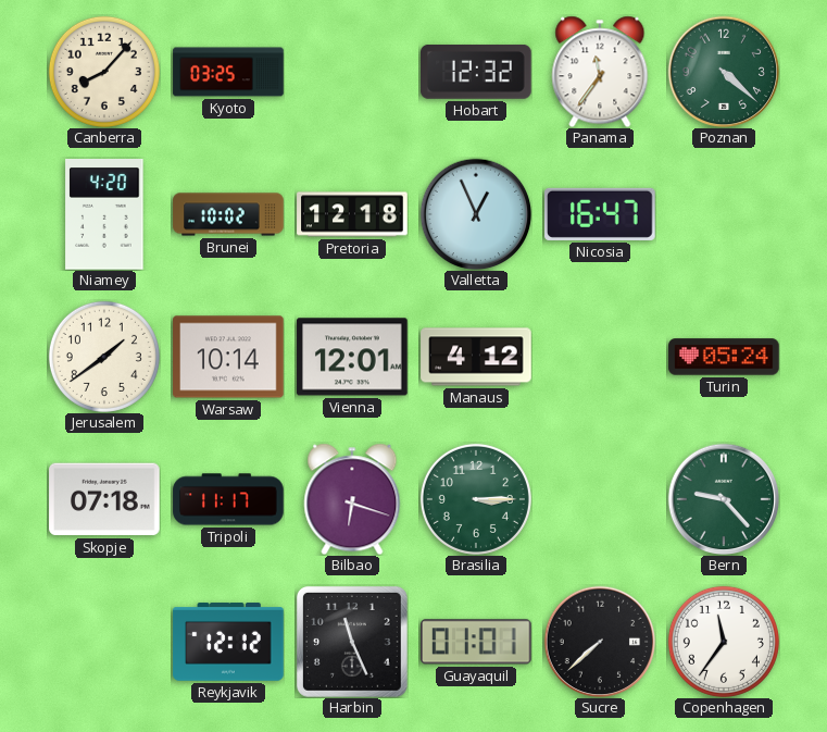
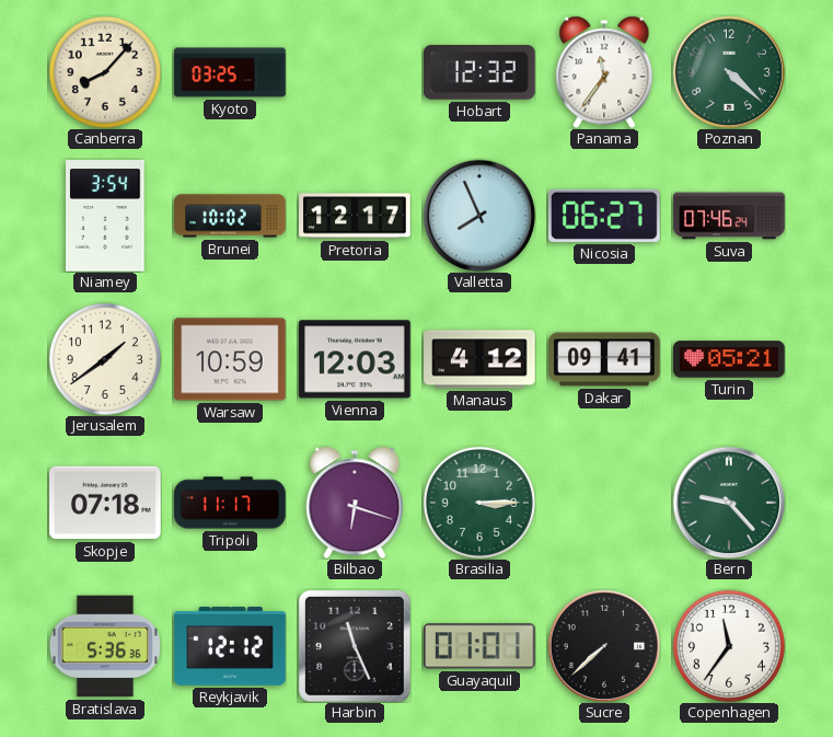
Niamey: 4:20 -> 3:54
Pretoria: 12:18 -> 12:17
Valletta: 12:56 -> 7:56
Nicosia: 16:47 -> 06:27
Suva: none -> 07:46
Warsaw: 10:14 -> 10:59
Vienna: 12:01 -> 12:03
Dakar: none -> 09:41
Turin: 05:24 -> 05:21
Bratislava: none -> 5:36
